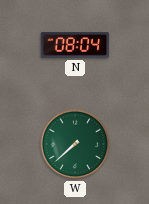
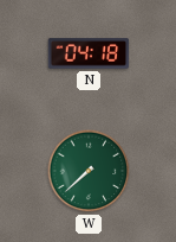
N: 08:04 -> 04:18
